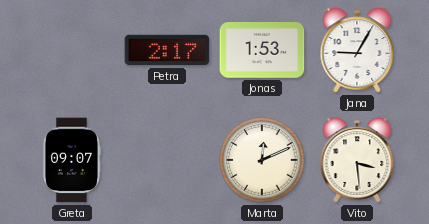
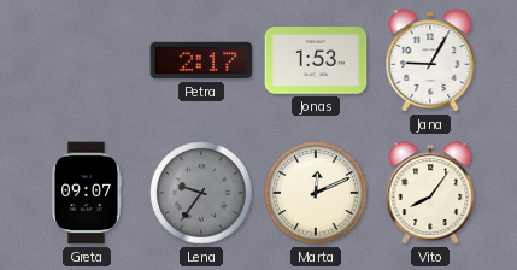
Lena: none -> 9:36
Vito: 3:29 -> 8:06
